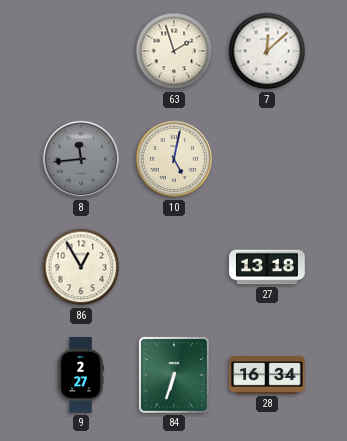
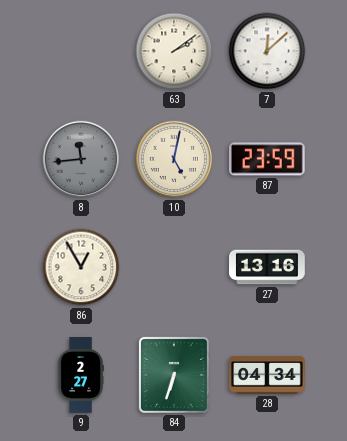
63: 1:57 -> 2:09
87: none -> 23:59
27: 13:18 -> 13:16
28: 16:34 -> 04:34
